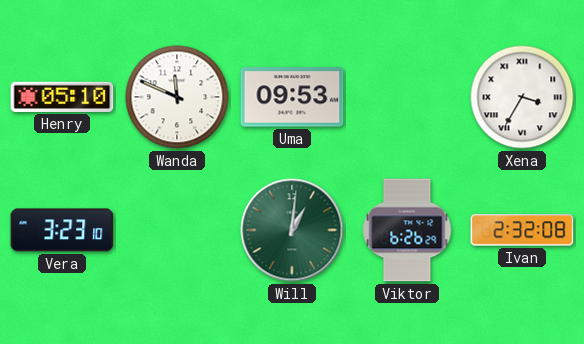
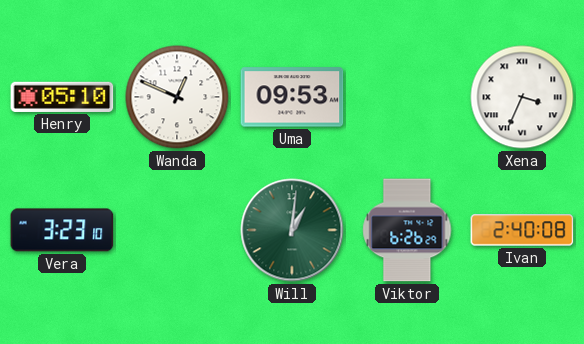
Wanda: 11:49 -> 12:49
Xena: 3:35 -> 3:34
Ivan: 2:32 -> 2:40
